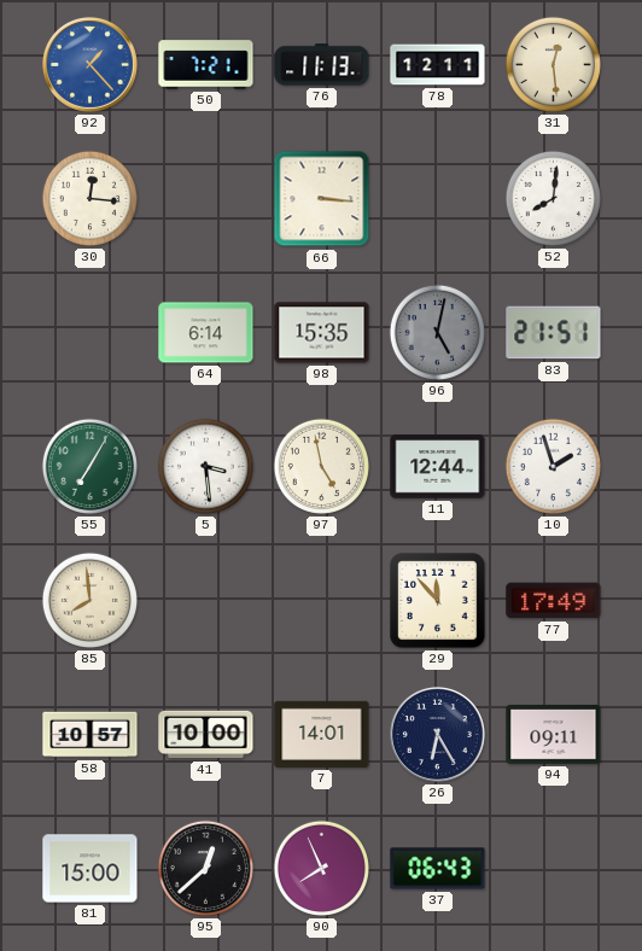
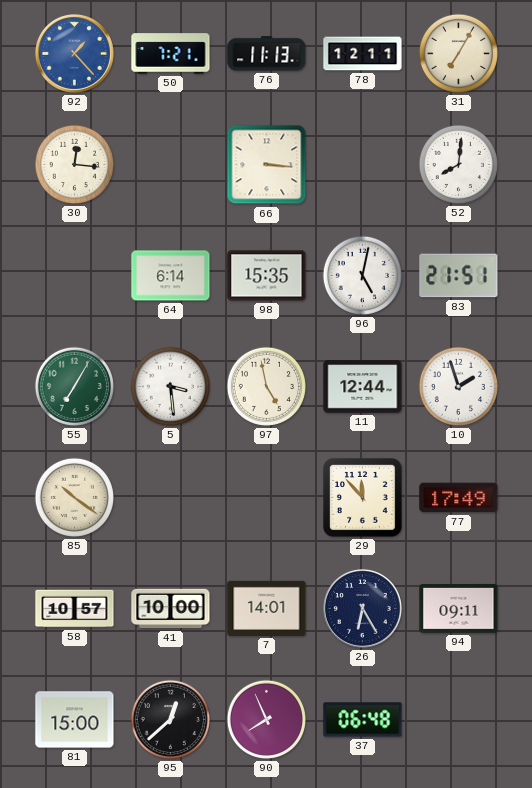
31: 12:29 -> 7:05
96 dial: grey -> white
85: 7:59 -> 10:21
37: 06:43 -> 06:48
